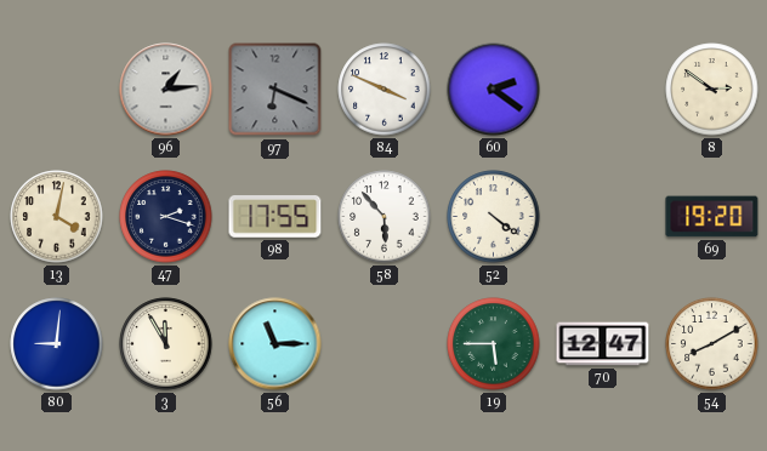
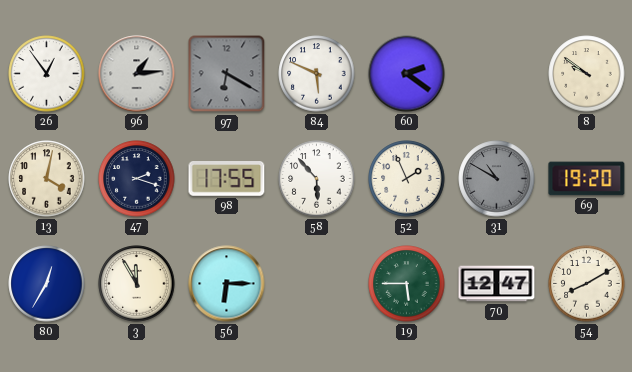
26: none -> 12:54
97: 6:19 -> 6:20
84: 3:49 -> 5:49
8: 2:51 -> 9:51
52: 4:21 -> 1:56
31: none -> 10:50
80: 9:01 -> 12:35
56: 11:15 -> 6:15
